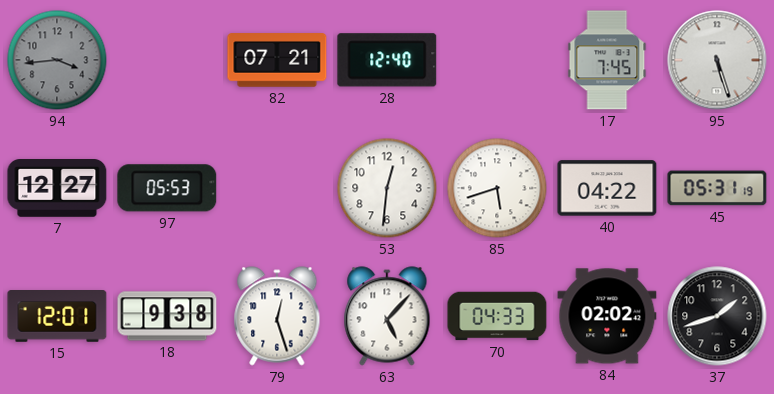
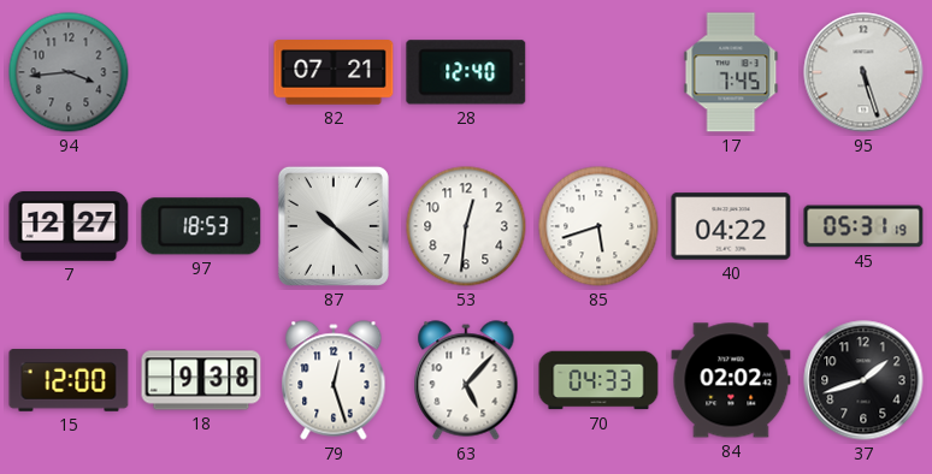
97: 05:53 -> 18:53
87: none -> 10:22
15: 12:01 -> 12:00
